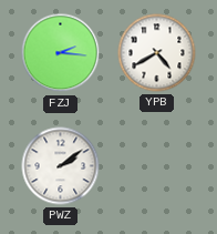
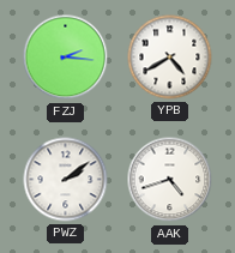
AAK: none -> 4:42
